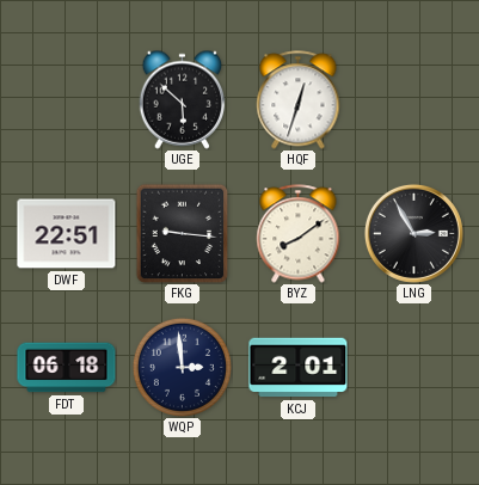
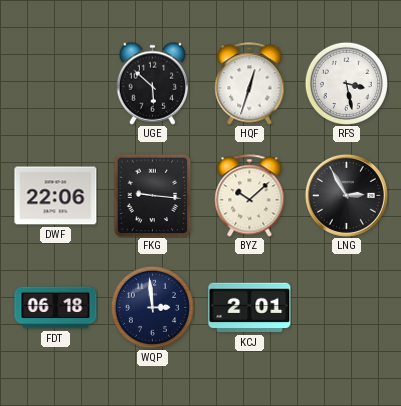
RFS: none -> 3:28
DWF: 22:51 -> 22:06
BYZ: 8:09 -> 10:08
